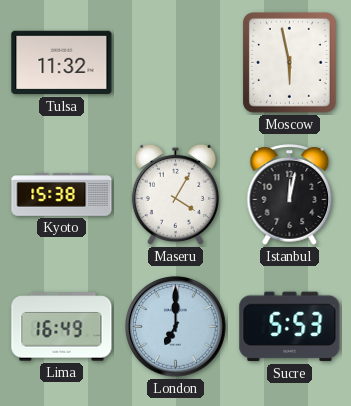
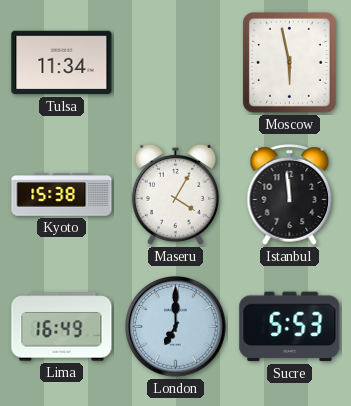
Tulsa: 11:32 -> 11:34
Istanbul: 12:02 -> 11:59
